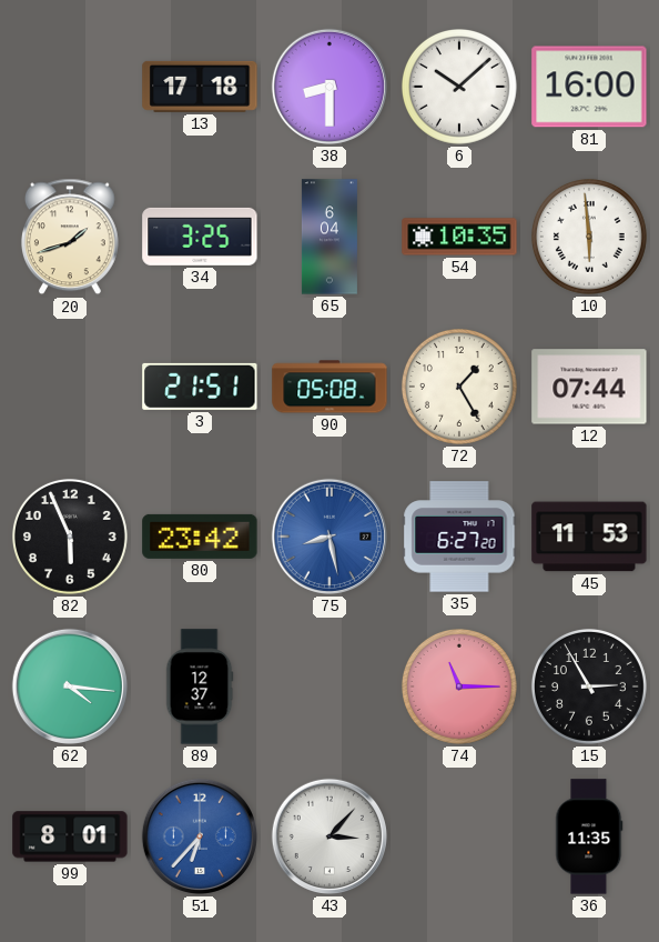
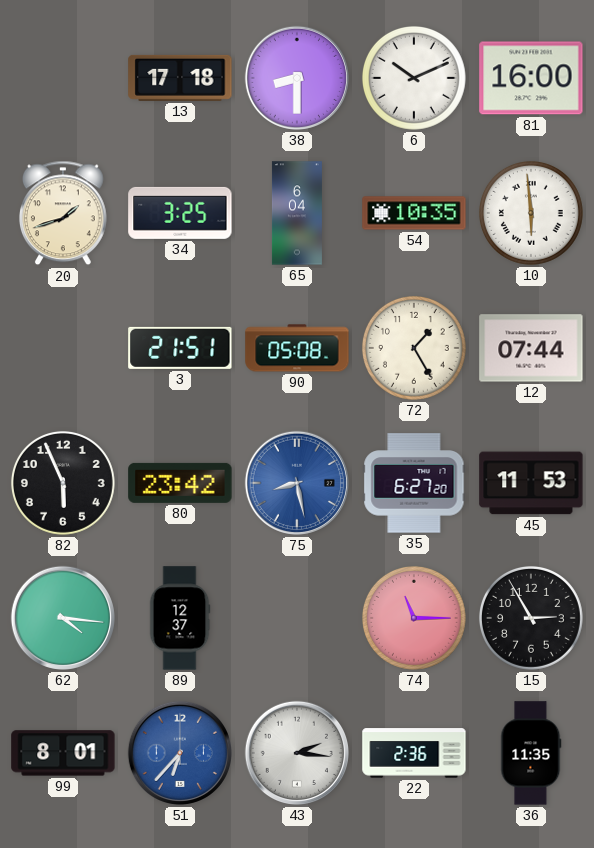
6: 10:08 -> 10:11
43: 3:07 -> 2:16
22: none -> 2:36
